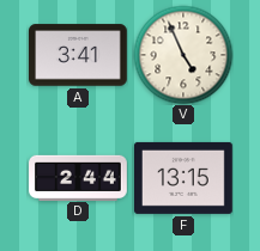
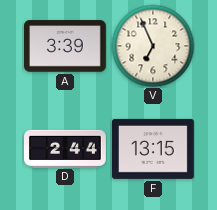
A: 3:41 -> 3:39
V: 4:56 -> 6:56
